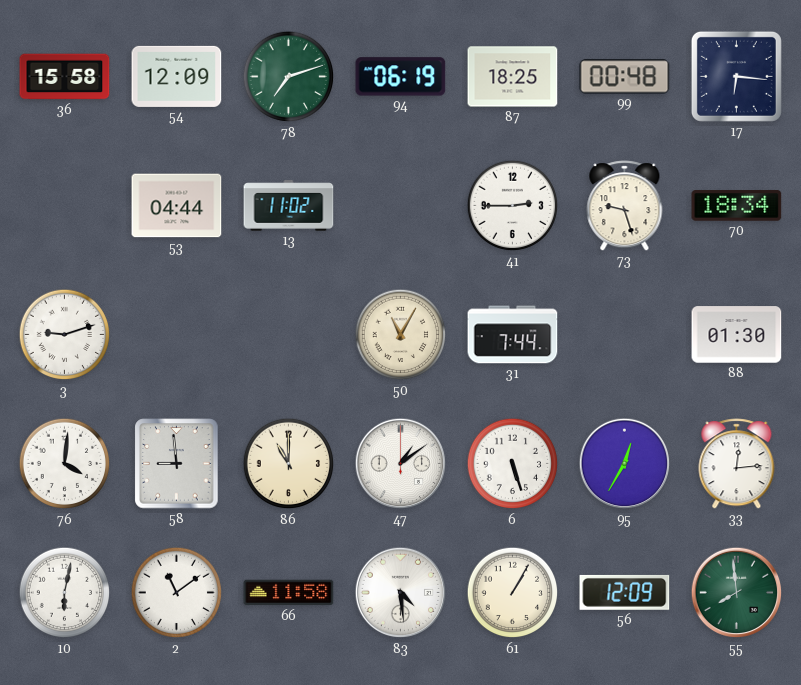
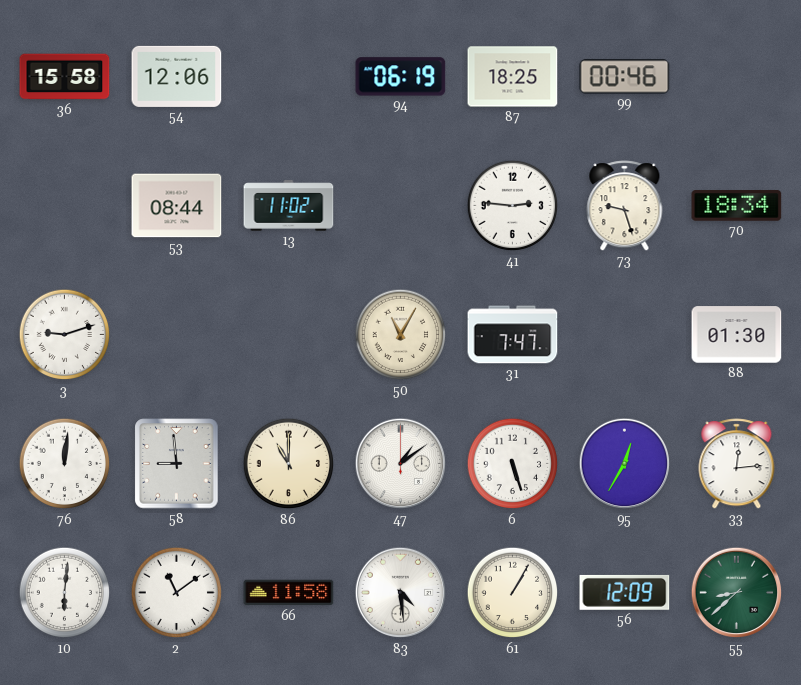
54: 12:09 -> 12:06
78: 7:12 -> none
99: 00:48 -> 00:46
17: 6:16 -> none
53: 04:44 -> 08:44
41: 2:45 -> 2:46
31: 7:44 -> 7:47
76: 4:01 -> 12:01
10: 6:02 -> 6:01
55: 7:59 -> 8:38
